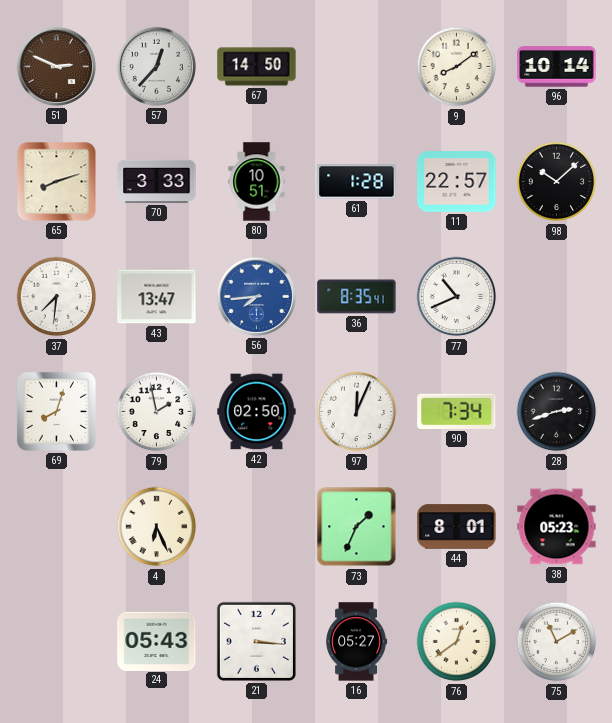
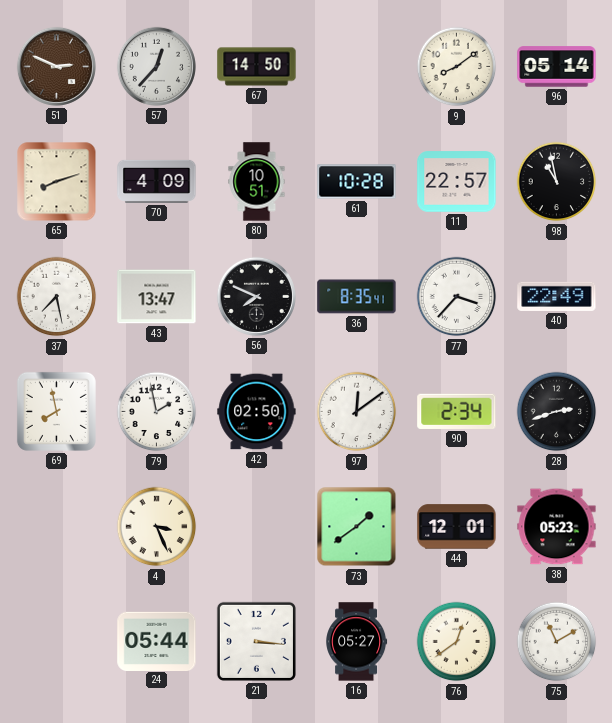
96: 10:14 -> 05:14
70: 3:33 -> 4:09
61: 1:28 -> 10:28
98: 10:08 -> 10:58
37: 7:31 -> 7:28
56: 7:44 -> 7:49
56 dial: blue -> black
77: 10:41 -> 3:37
40: none -> 22:49
69: 8:03 -> 7:58
97: 12:04 -> 12:09
90: 7:34 -> 2:34
4: 6:26 -> 3:26
73: 1:34 -> 1:39
44: 8:01 -> 12:01
24: 05:43 -> 05:44
